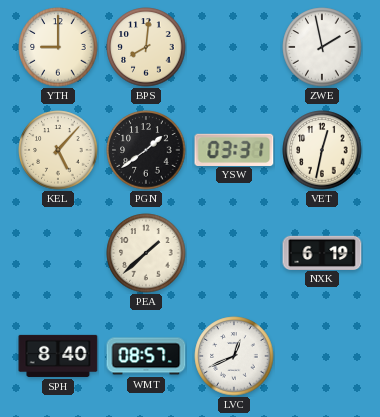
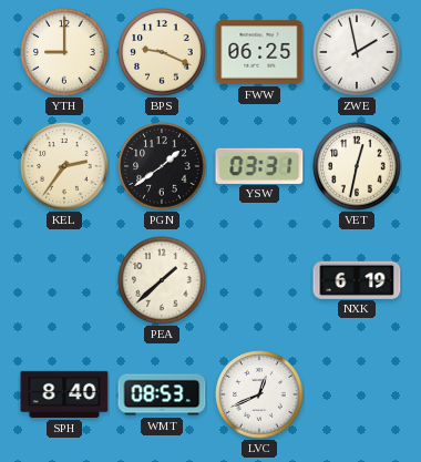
BPS: 8:01 -> 9:19
FWW: none -> 06:25
KEL: 5:07 -> 2:36
WMT: 08:57 -> 08:53
